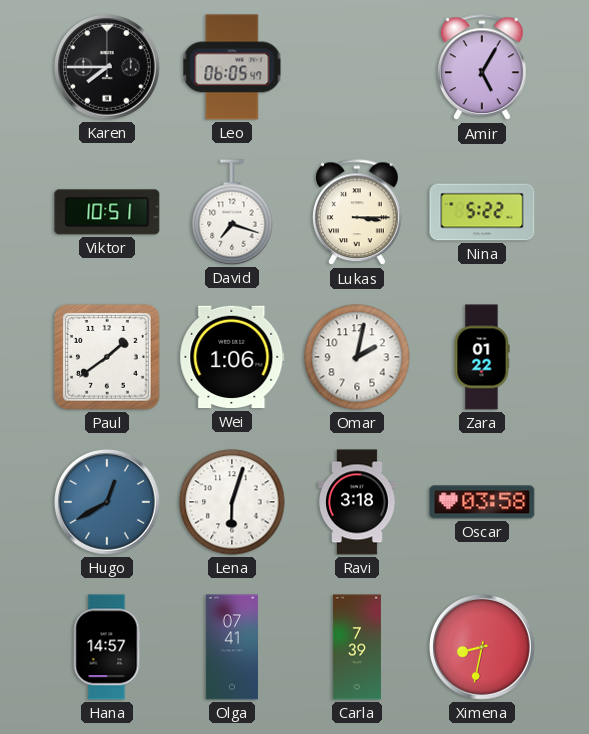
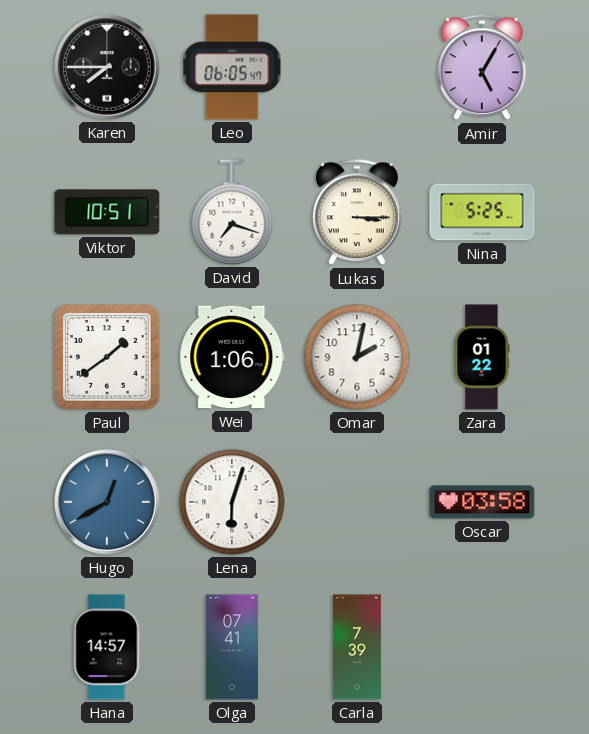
Nina: 5:22 -> 5:25
Ravi: 3:18 -> none
Ximena: 8:32 -> none
